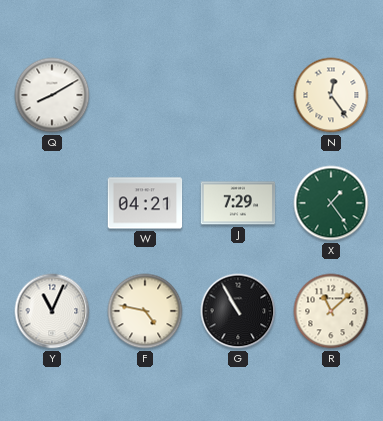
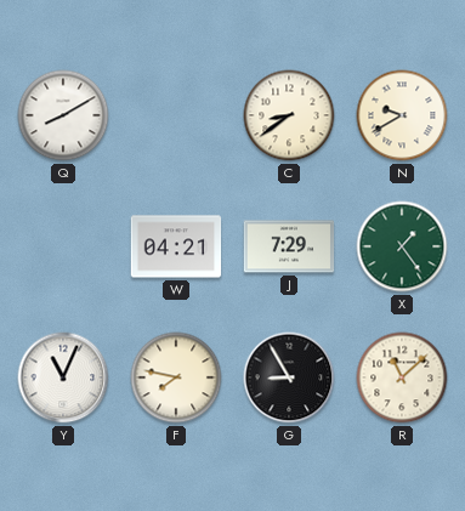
C: none -> 8:39
N: 12:24 -> 9:40
F: 4:47 -> 7:47
G: 10:55 -> 8:55
